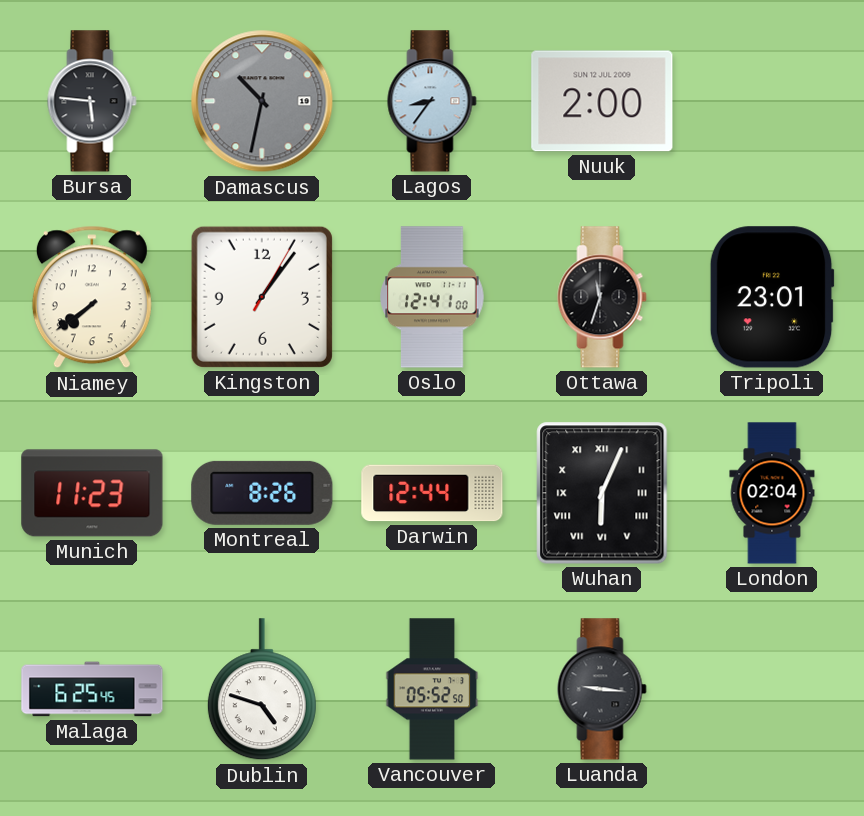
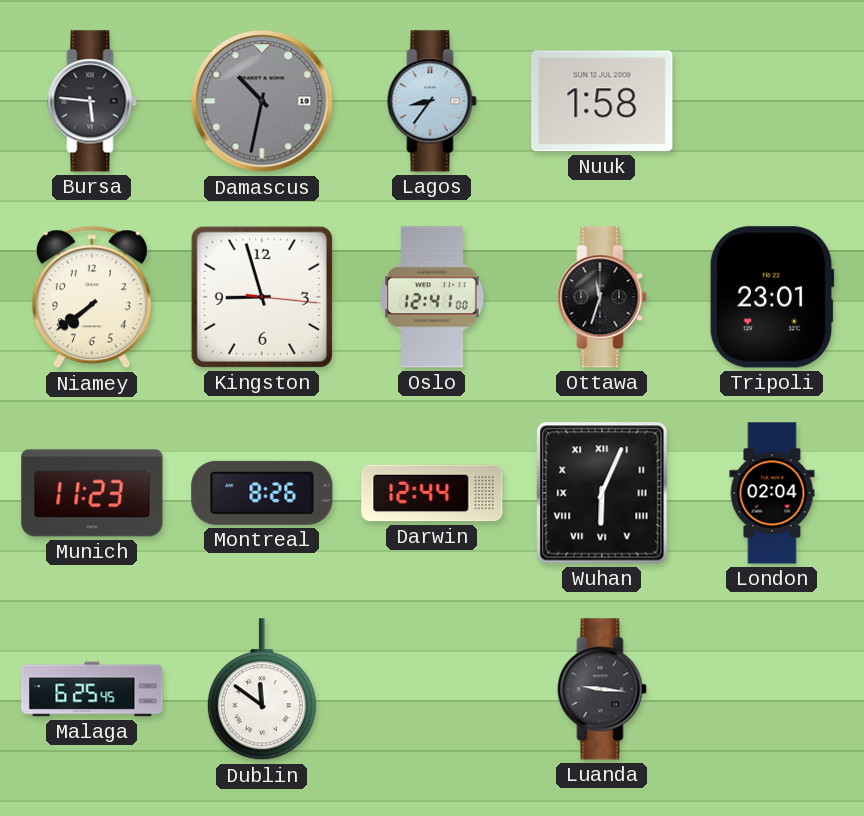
Nuuk: 2:00 -> 1:58
Kingston: 1:06 -> 8:57
Dublin: 4:48 -> 11:51
Vancouver: 05:52 -> none
